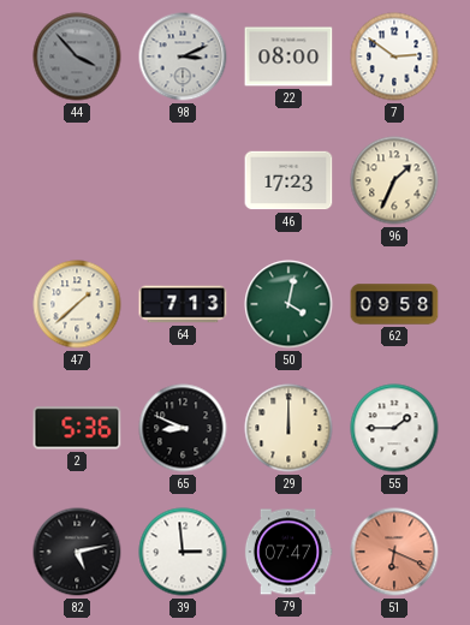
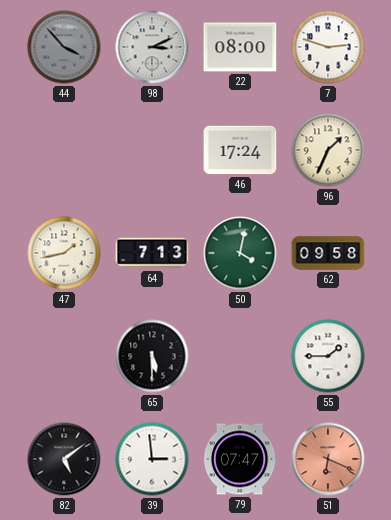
7: 2:51 -> 2:48
46: 17:23 -> 17:24
47: 1:38 -> 1:43
2: 5:36 -> none
65: 8:49 -> 5:30
29: 12:00 -> none
82: 5:13 -> 5:09
